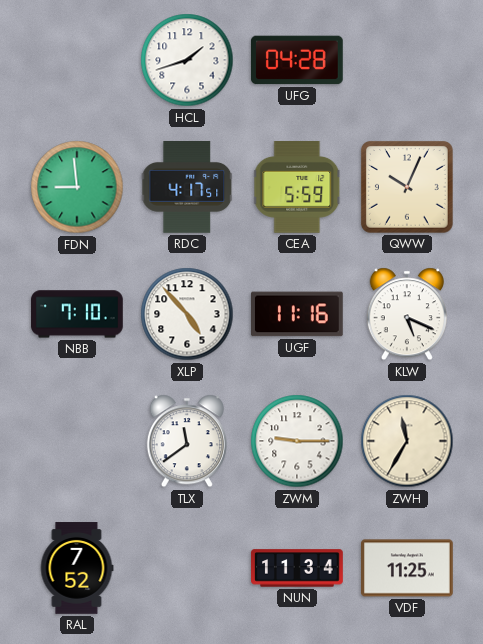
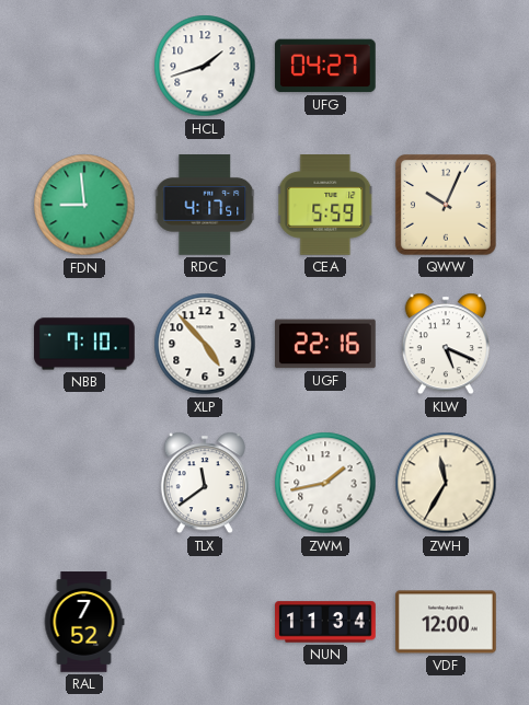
UFG: 04:28 -> 04:27
UGF: 11:16 -> 22:16
ZWM: 9:15 -> 1:43
VDF: 11:25 -> 12:00
